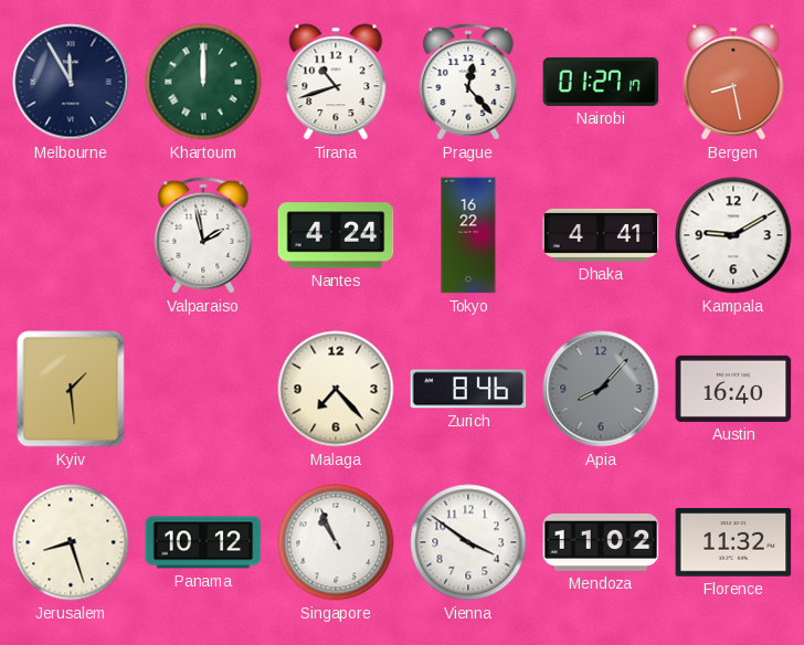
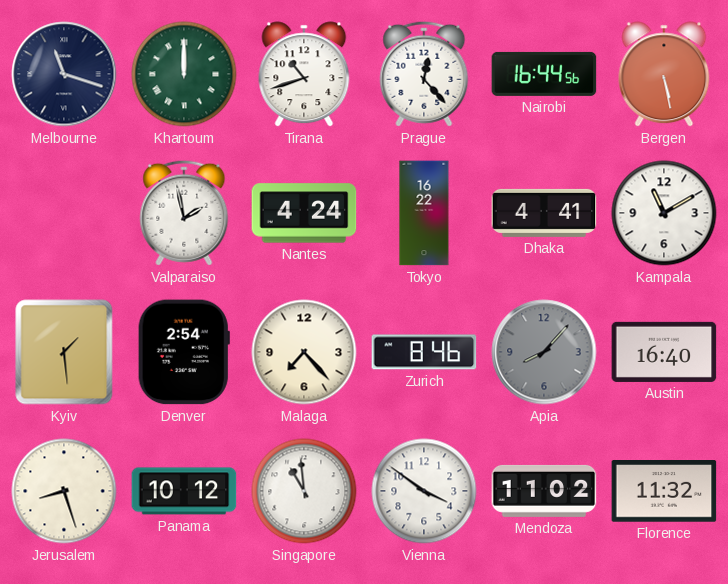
Melbourne: 11:55 -> 11:18
Nairobi: 01:27 -> 16:44
Bergen: 8:28 -> 5:28
Kampala: 9:10 -> 11:10
Denver: none -> 2:54
Singapore: 10:56 -> 10:59
